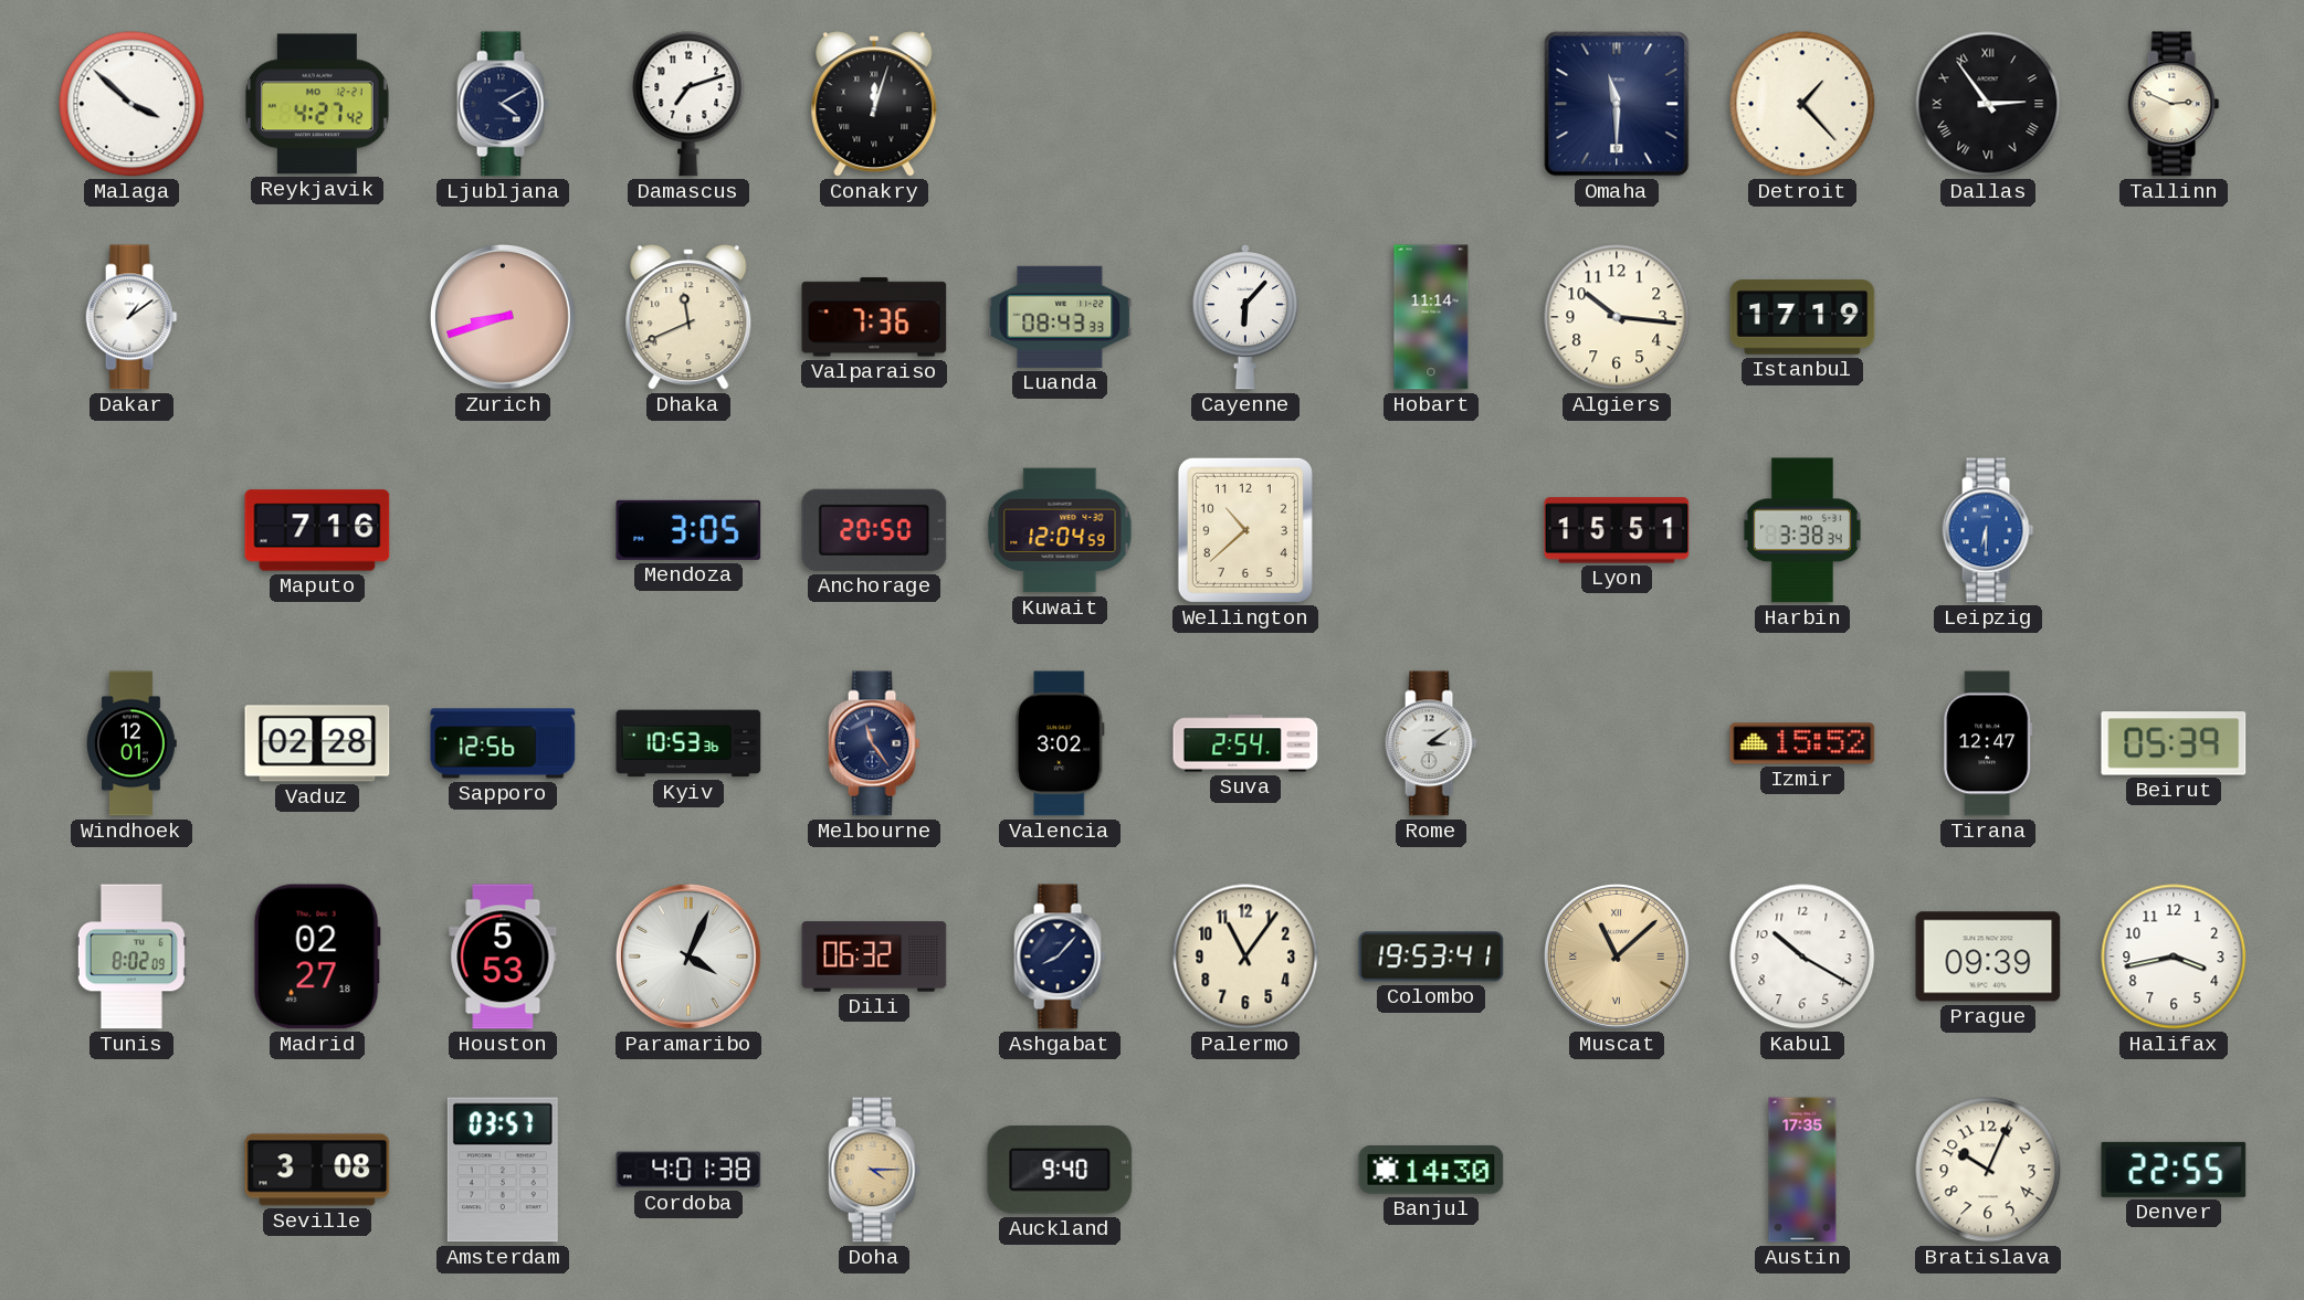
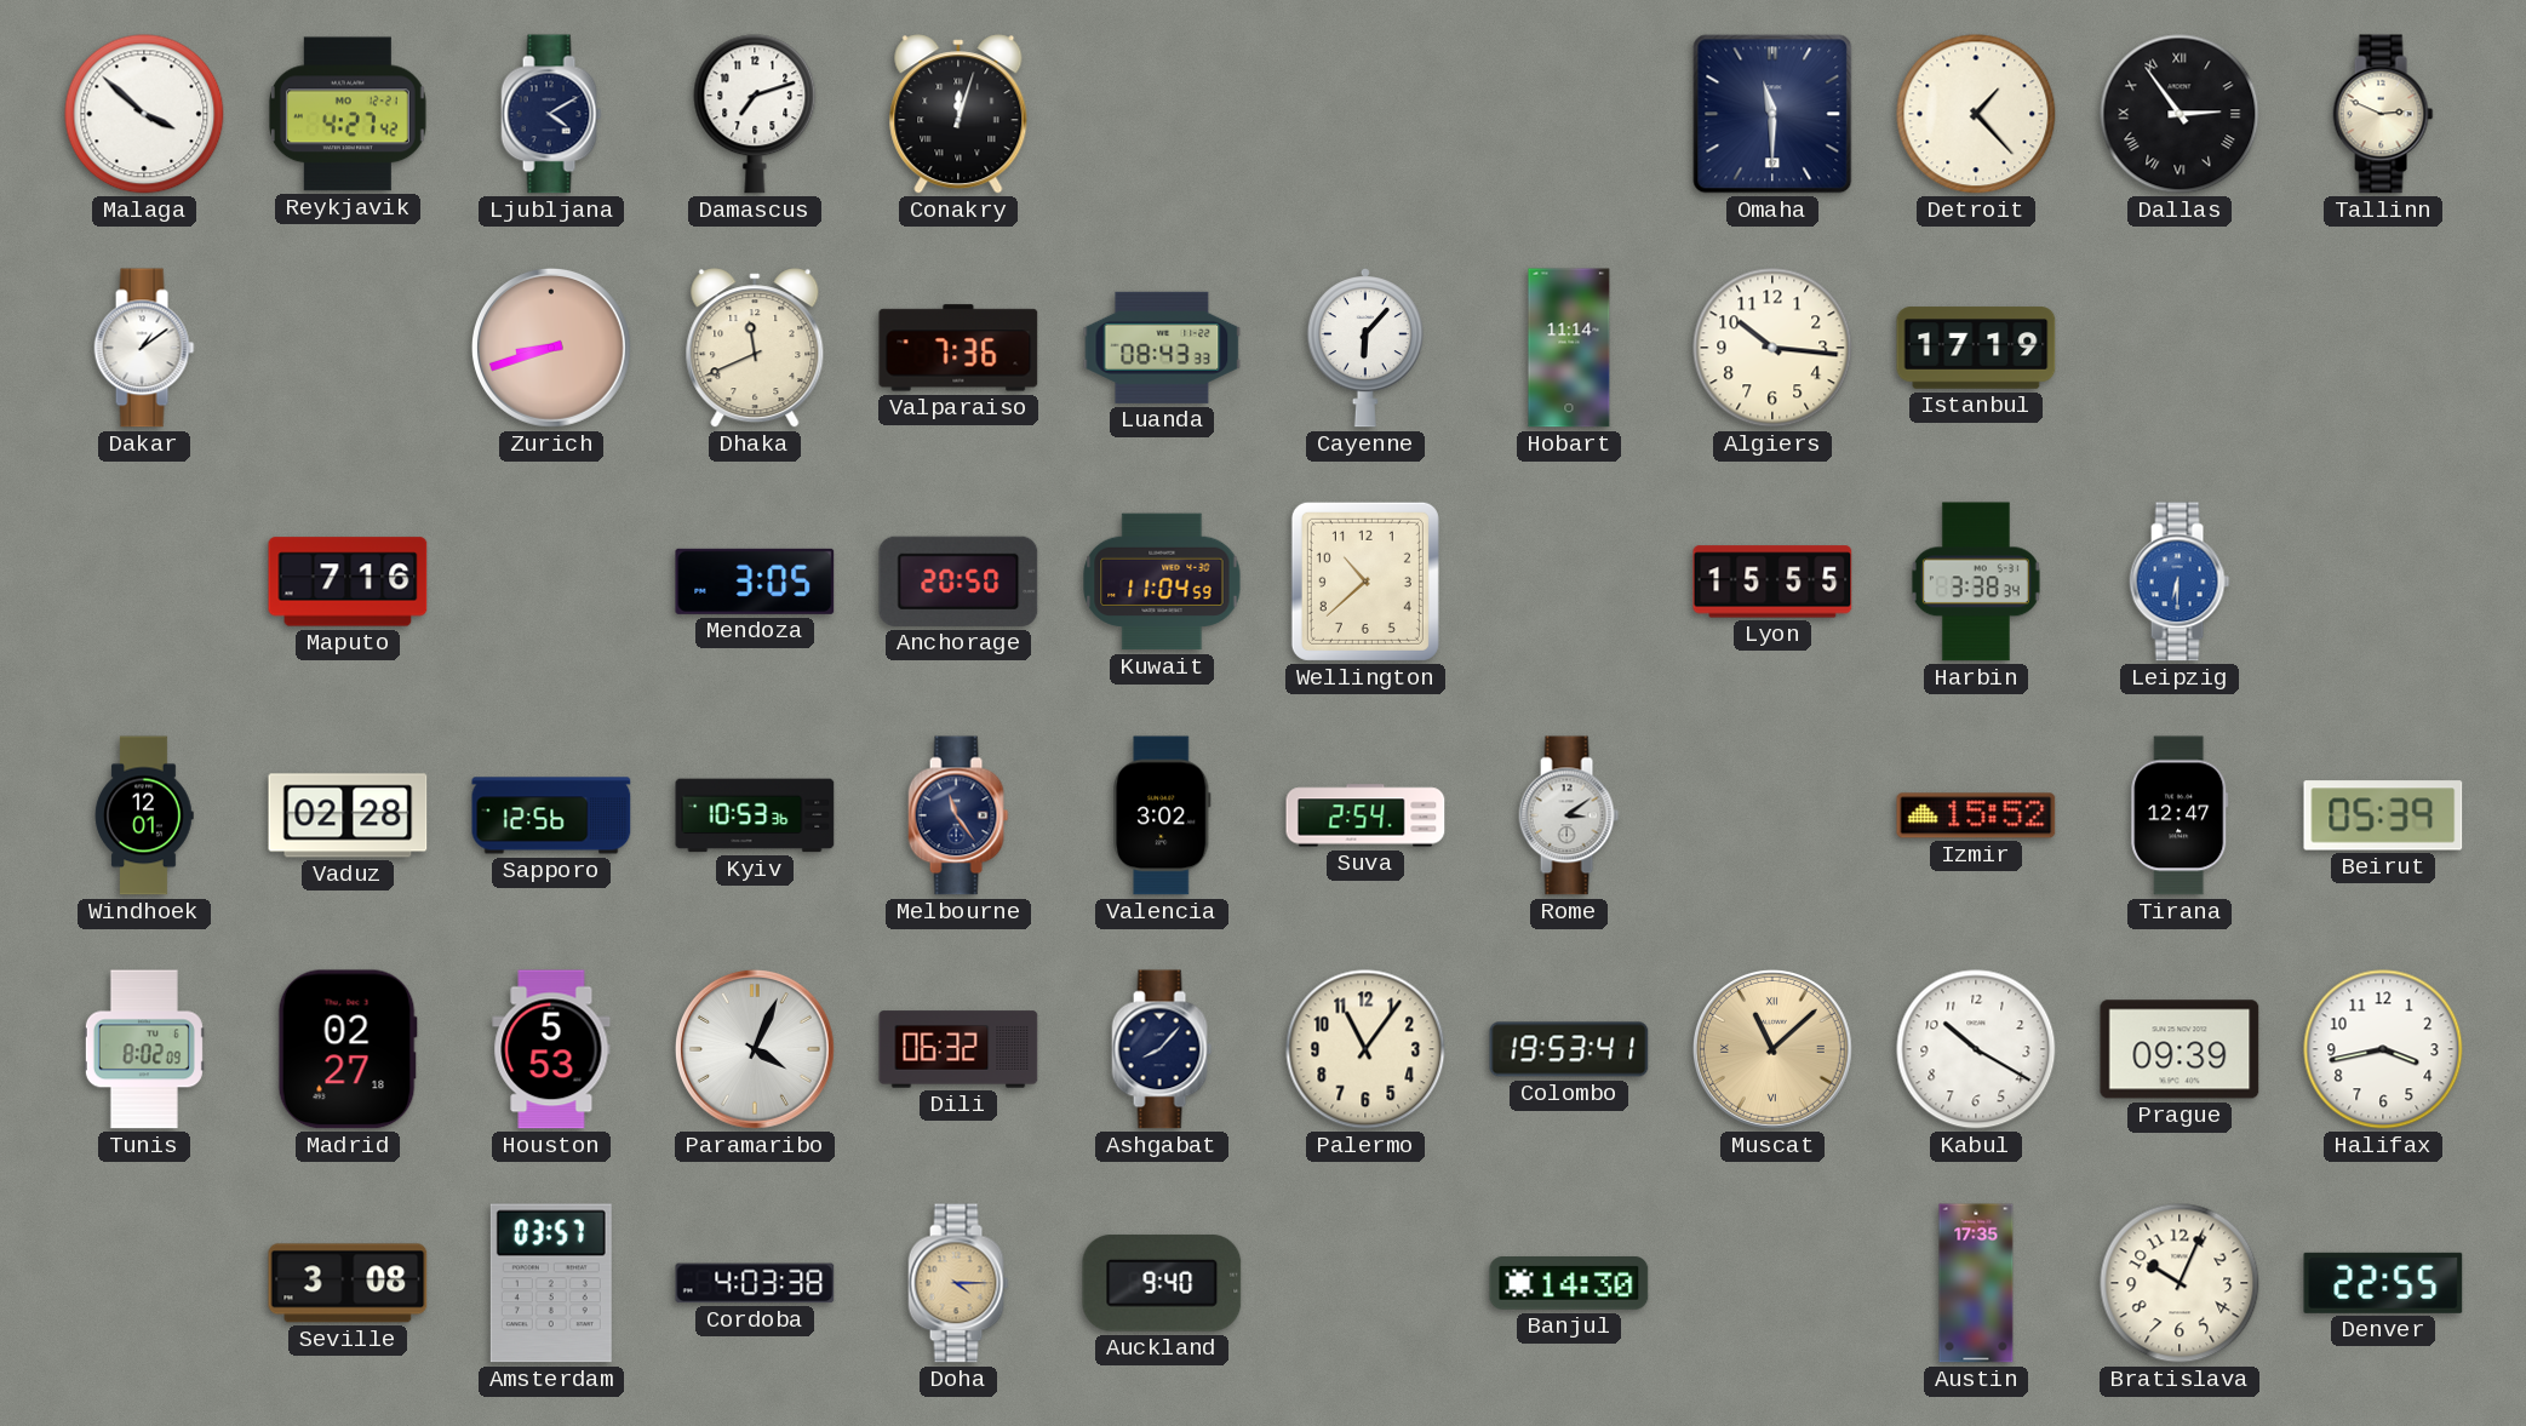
Kuwait: 12:04 -> 11:04
Lyon: 15:51 -> 15:55
Cordoba: 4:01 -> 4:03
